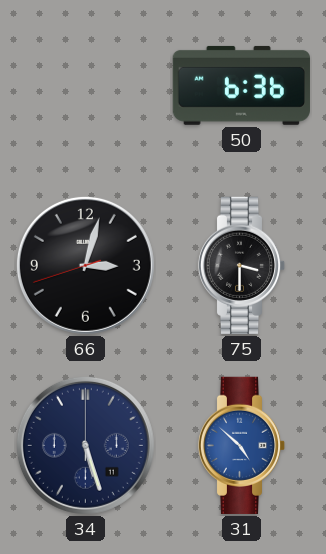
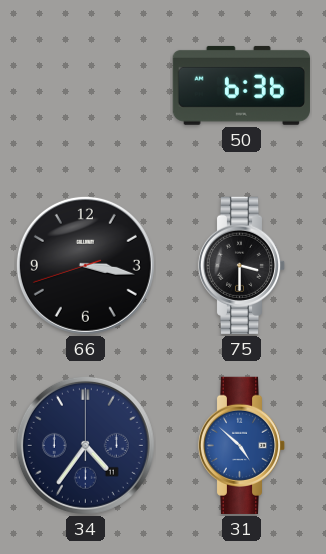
66: 3:02 -> 3:16
34: 5:27 -> 4:36
